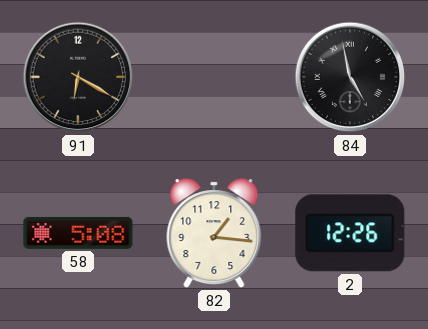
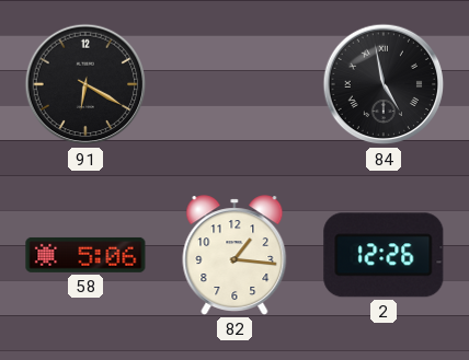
58: 5:08 -> 5:06
